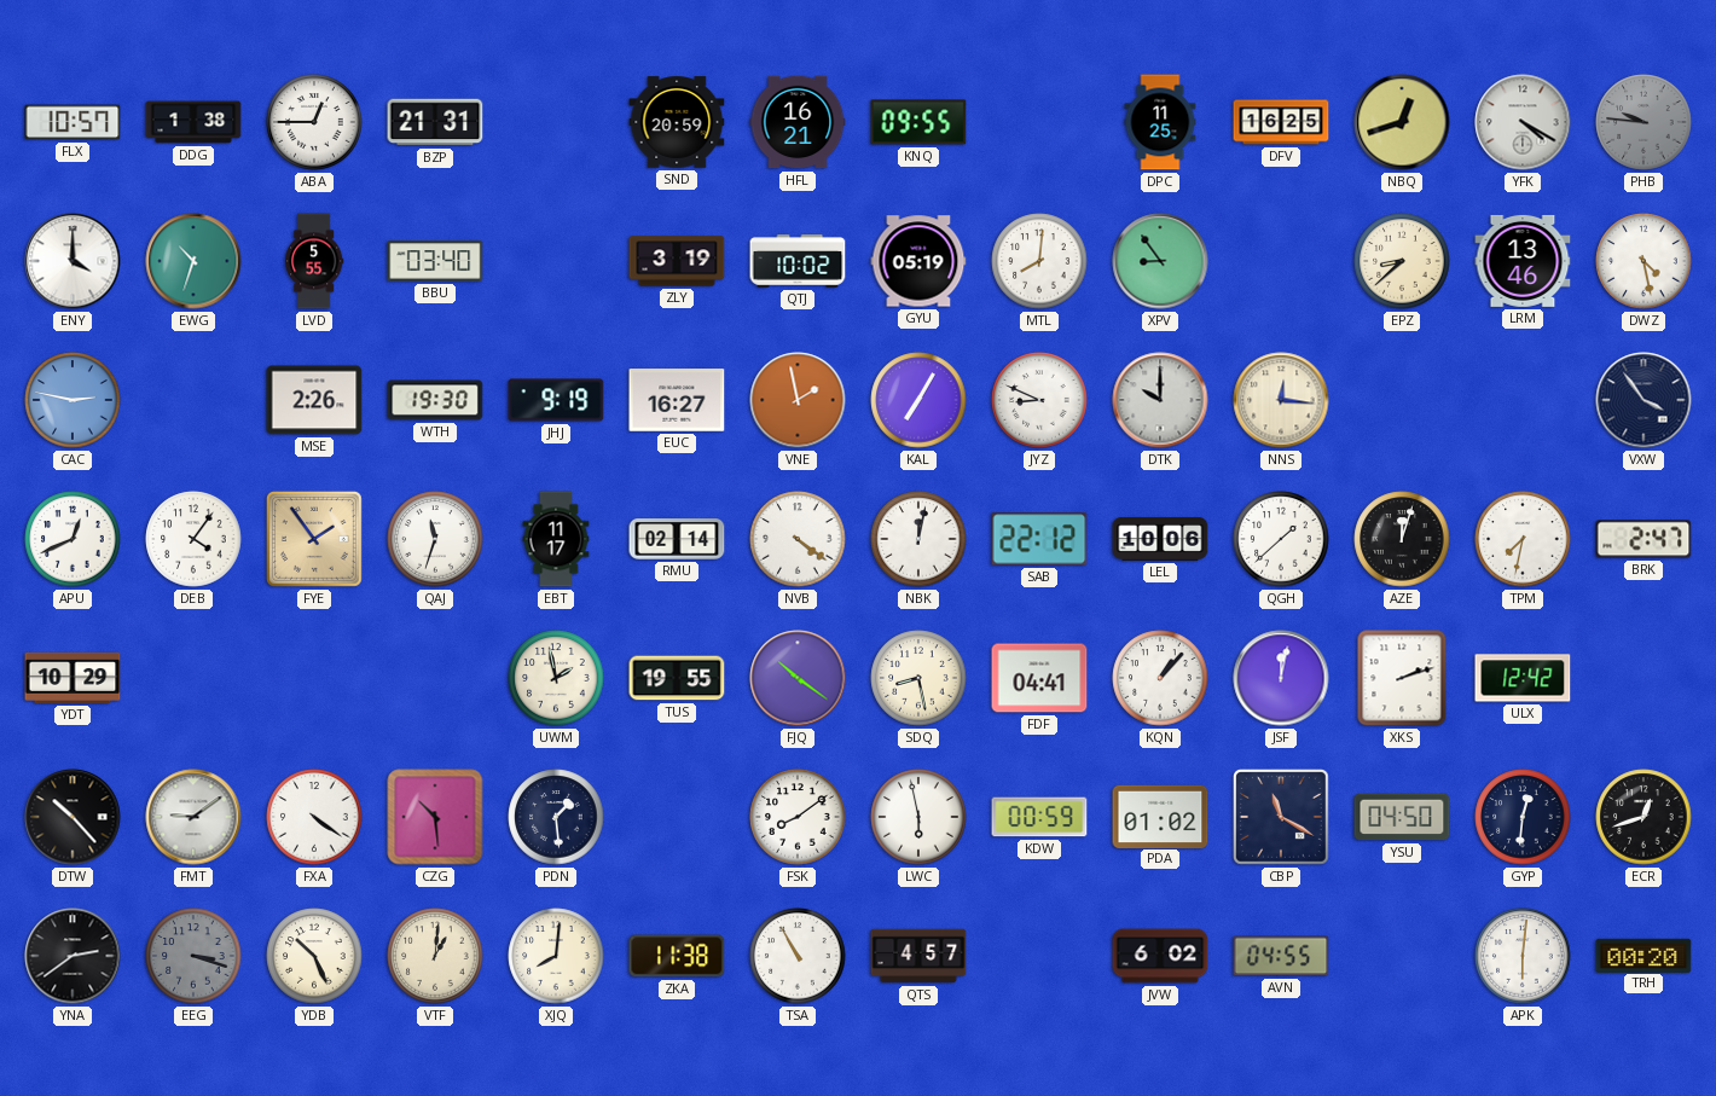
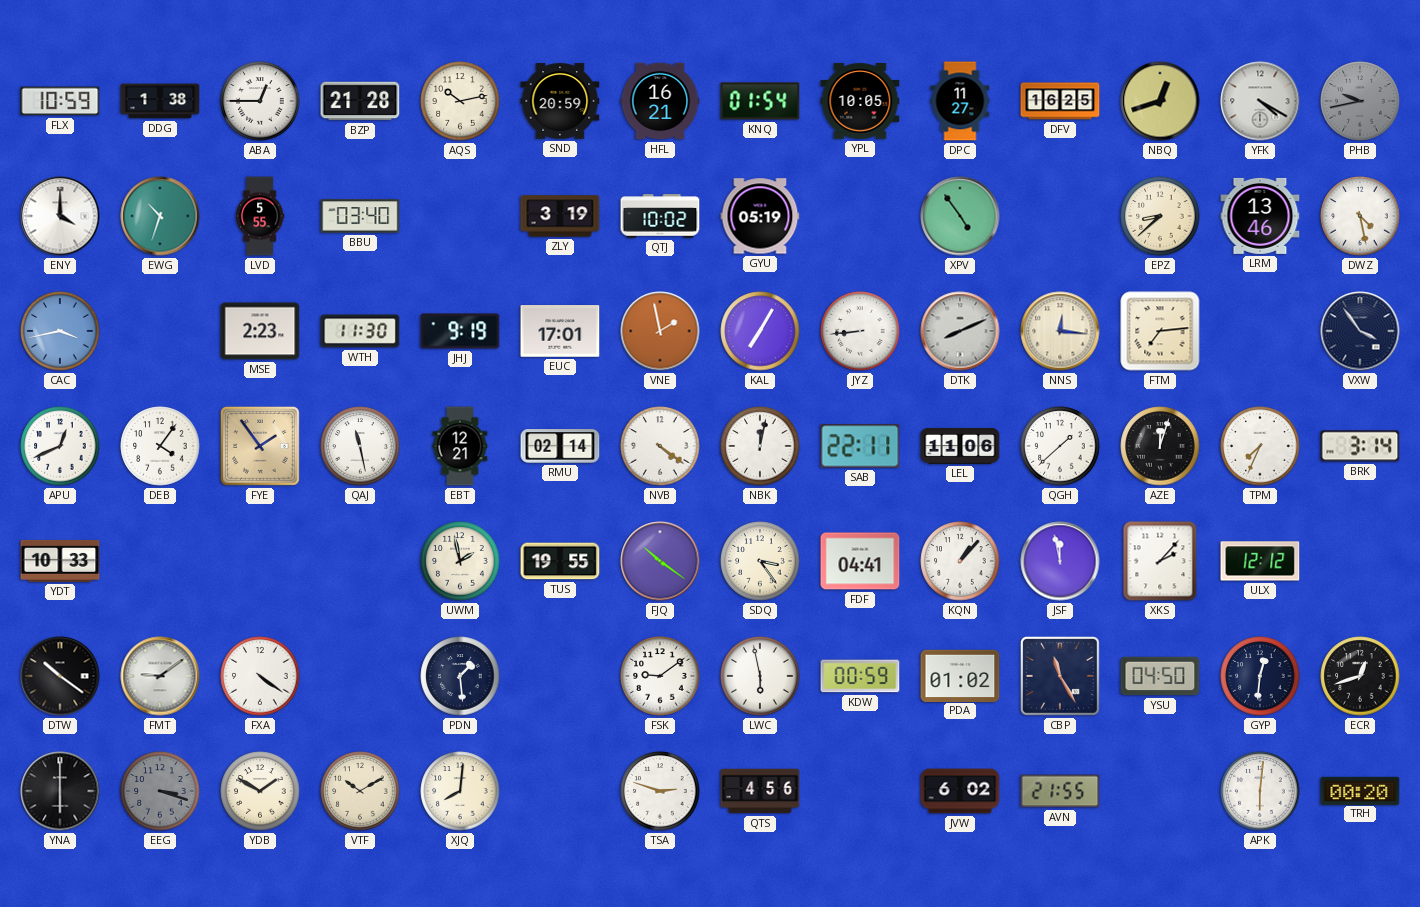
FLX: 10:57 -> 10:59
BZP: 21:31 -> 21:28
AQS: none -> 10:13
KNQ: 09:55 -> 01:54
YPL: none -> 10:05
DPC: 11:25 -> 11:27
PHB: 9:46 -> 9:43
MTL: 8:01 -> none
XPV: 8:54 -> 4:54
CAC: 2:47 -> 3:43
MSE: 2:26 -> 2:23
WTH: 19:30 -> 11:30
EUC: 16:27 -> 17:01
JYZ: 8:49 -> 8:44
DTK: 10:00 -> 8:11
FTM: none -> 7:14
QAJ: 11:33 -> 11:28
EBT: 11:17 -> 12:21
SAB: 22:12 -> 22:11
LEL: 10:06 -> 11:06
TPM: 7:32 -> 7:34
BRK: 2:47 -> 3:14
YDT: 10:29 -> 10:33
SDQ: 8:28 -> 3:24
JSF: 12:02 -> 11:58
XKS: 2:12 -> 2:07
ULX: 12:42 -> 12:12
DTW: 10:23 -> 10:21
CZG: 10:29 -> none
FSK: 8:09 -> 9:09
CBP: 11:20 -> 11:25
YNA: 2:39 -> 6:00
YDB: 10:26 -> 1:50
VTF: 1:01 -> 10:10
ZKA: 11:38 -> none
TSA: 10:55 -> 2:48
QTS: 4:57 -> 4:56
AVN: 04:55 -> 21:55
